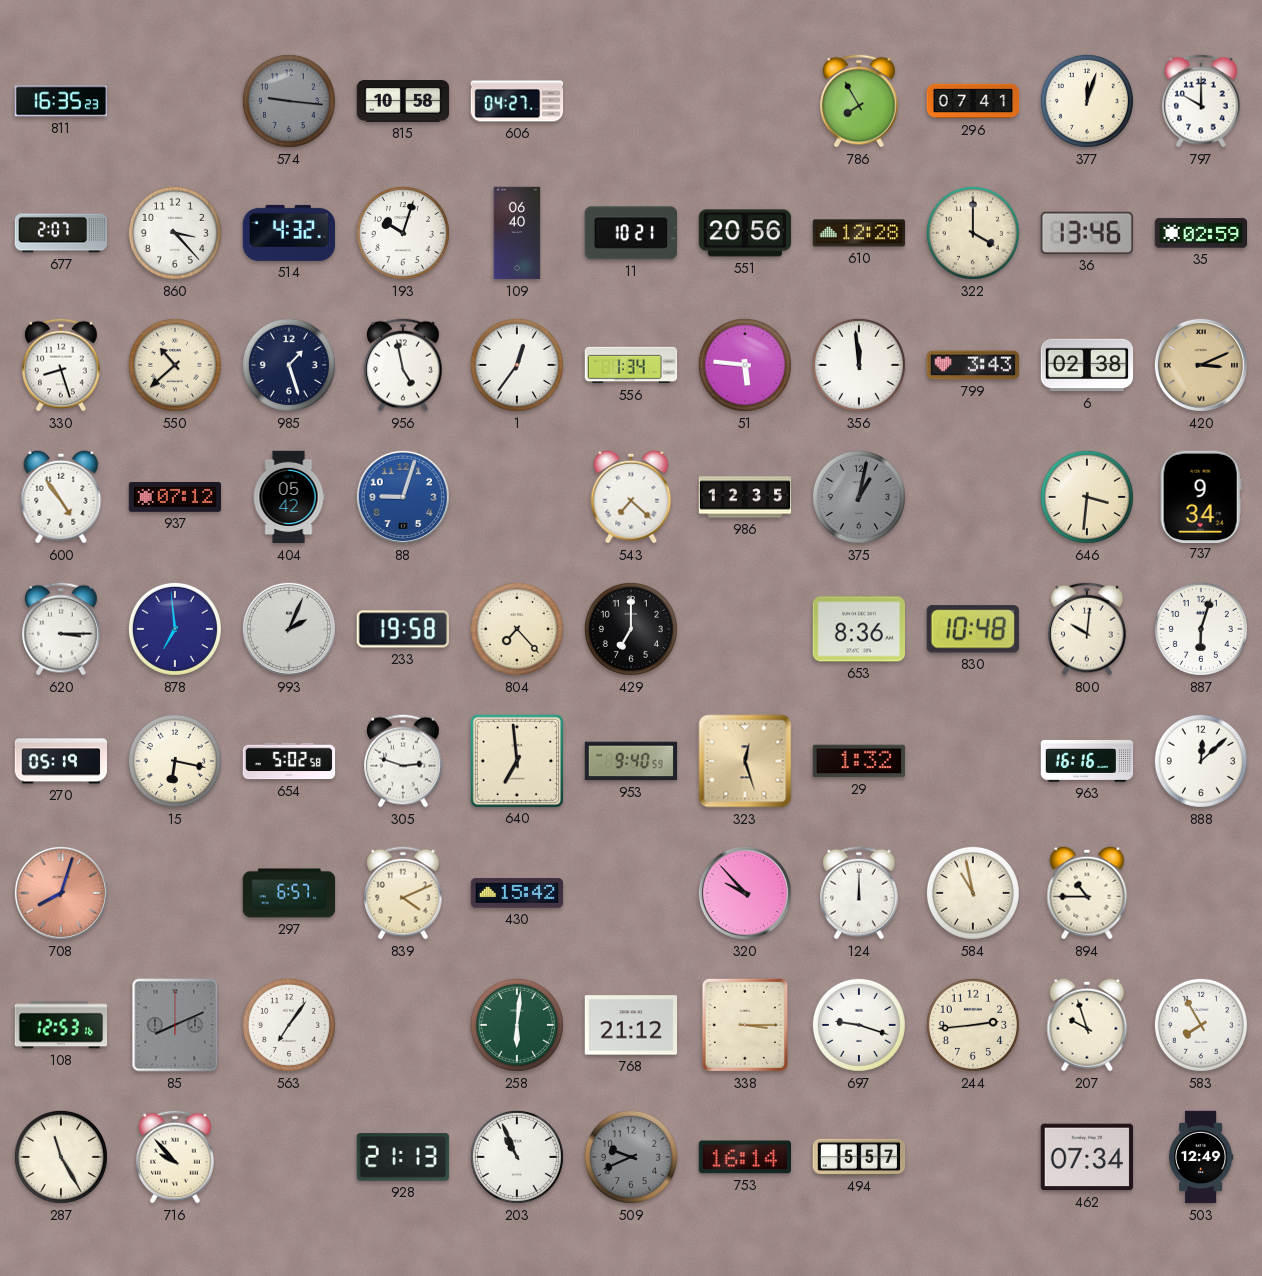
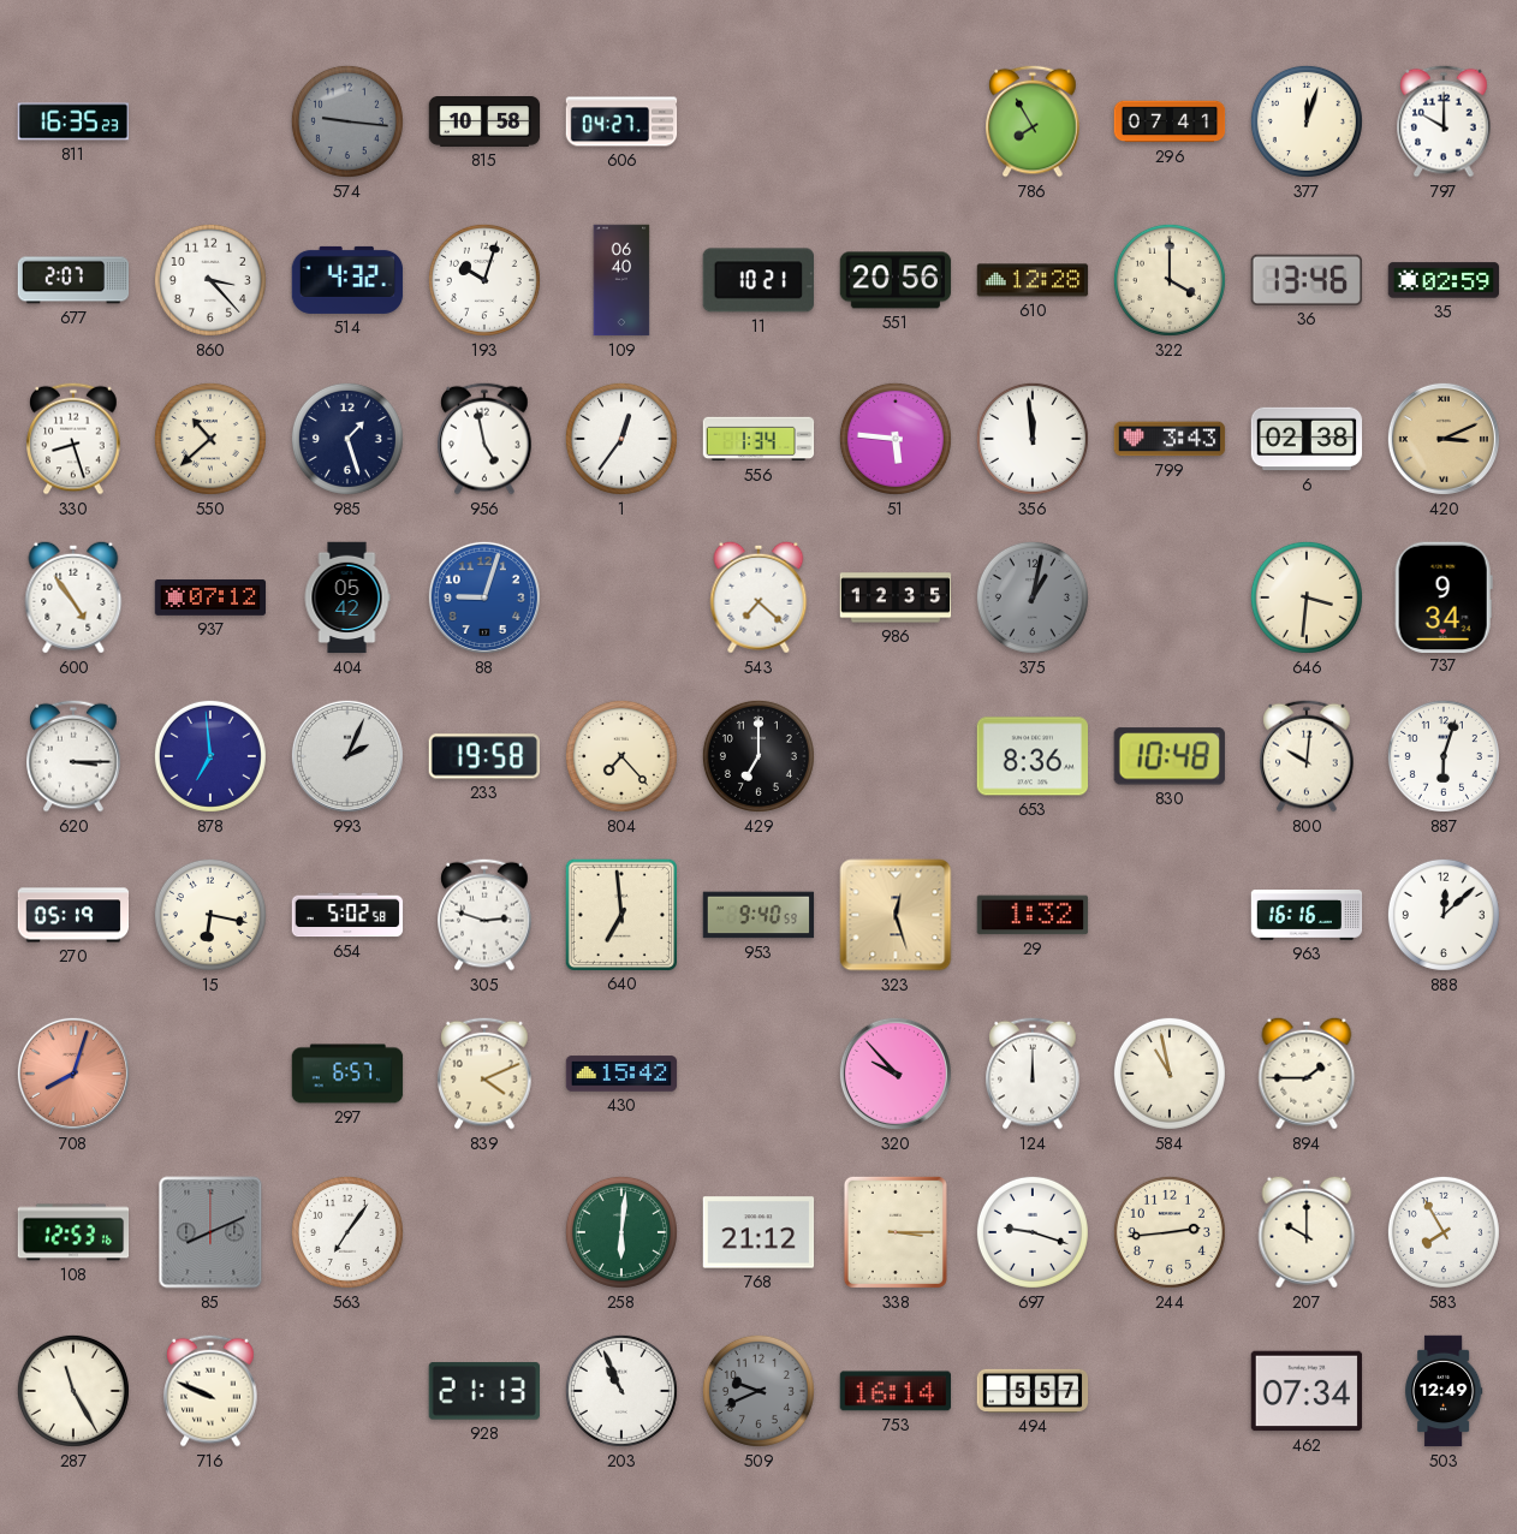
894: 10:45 -> 1:45
207: 9:57 -> 10:00
716: 9:53 -> 9:49
